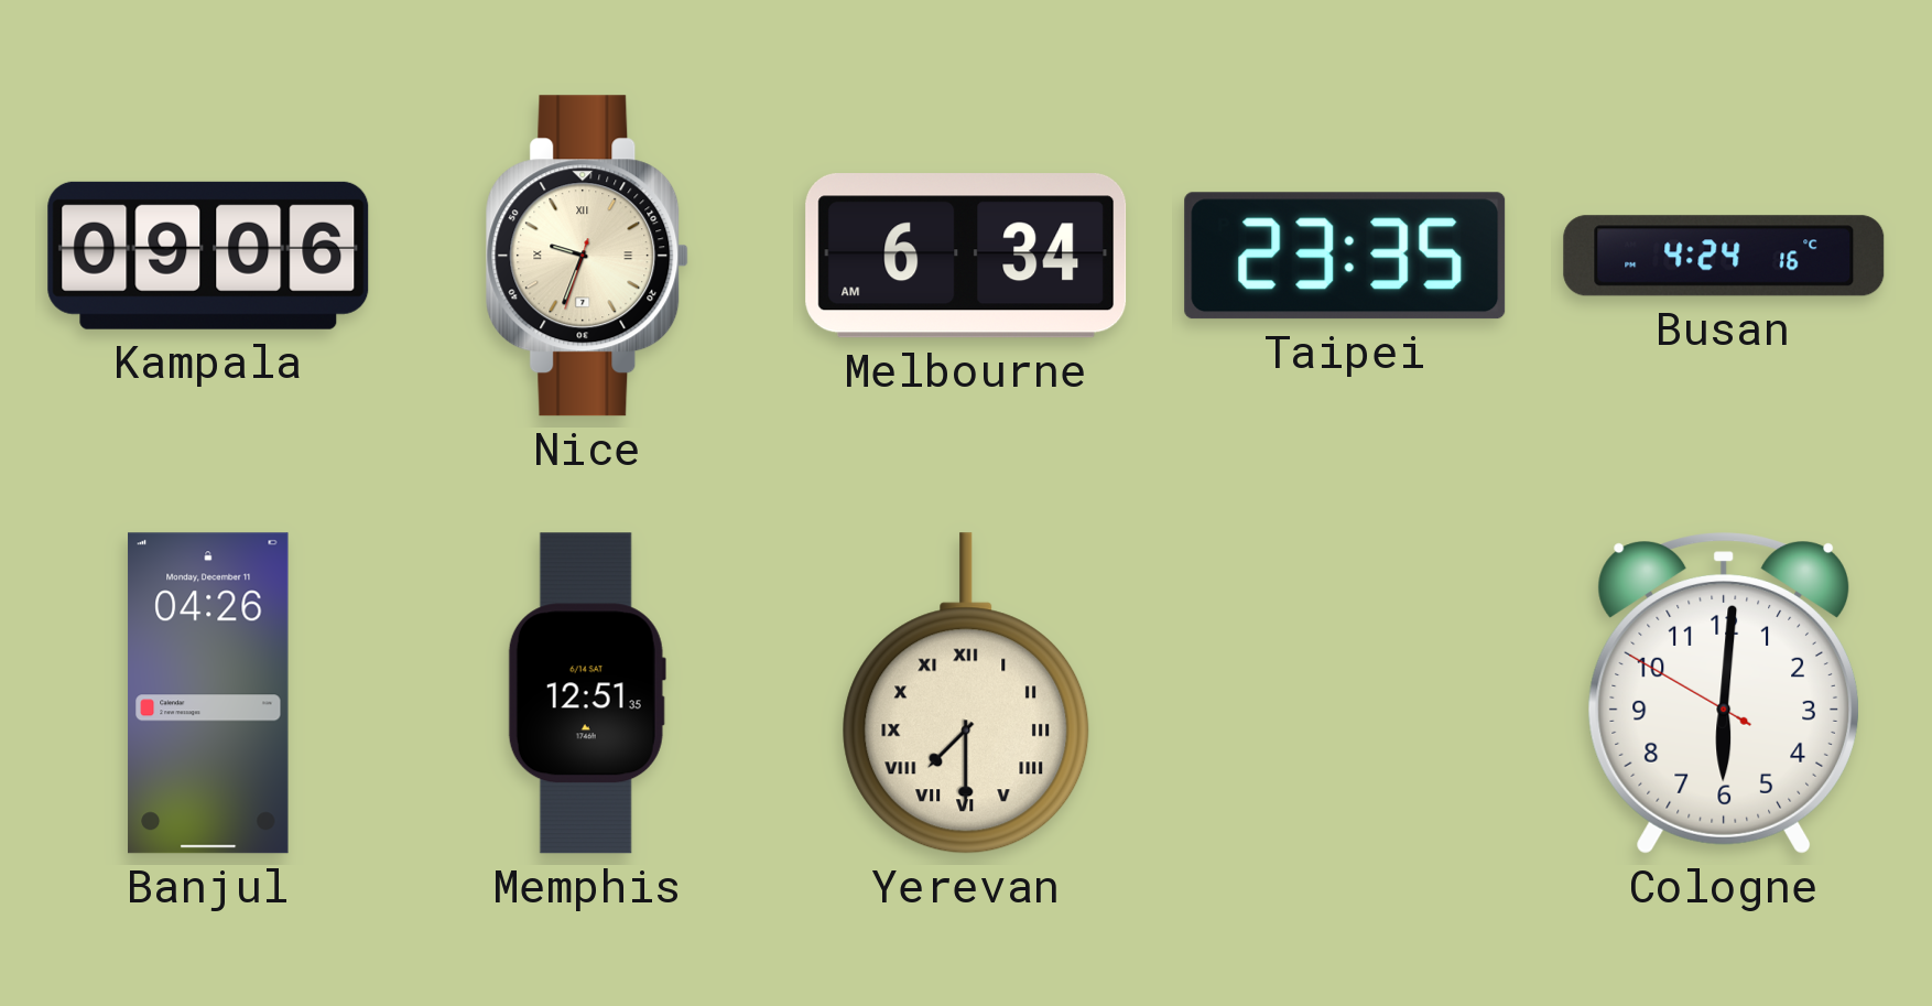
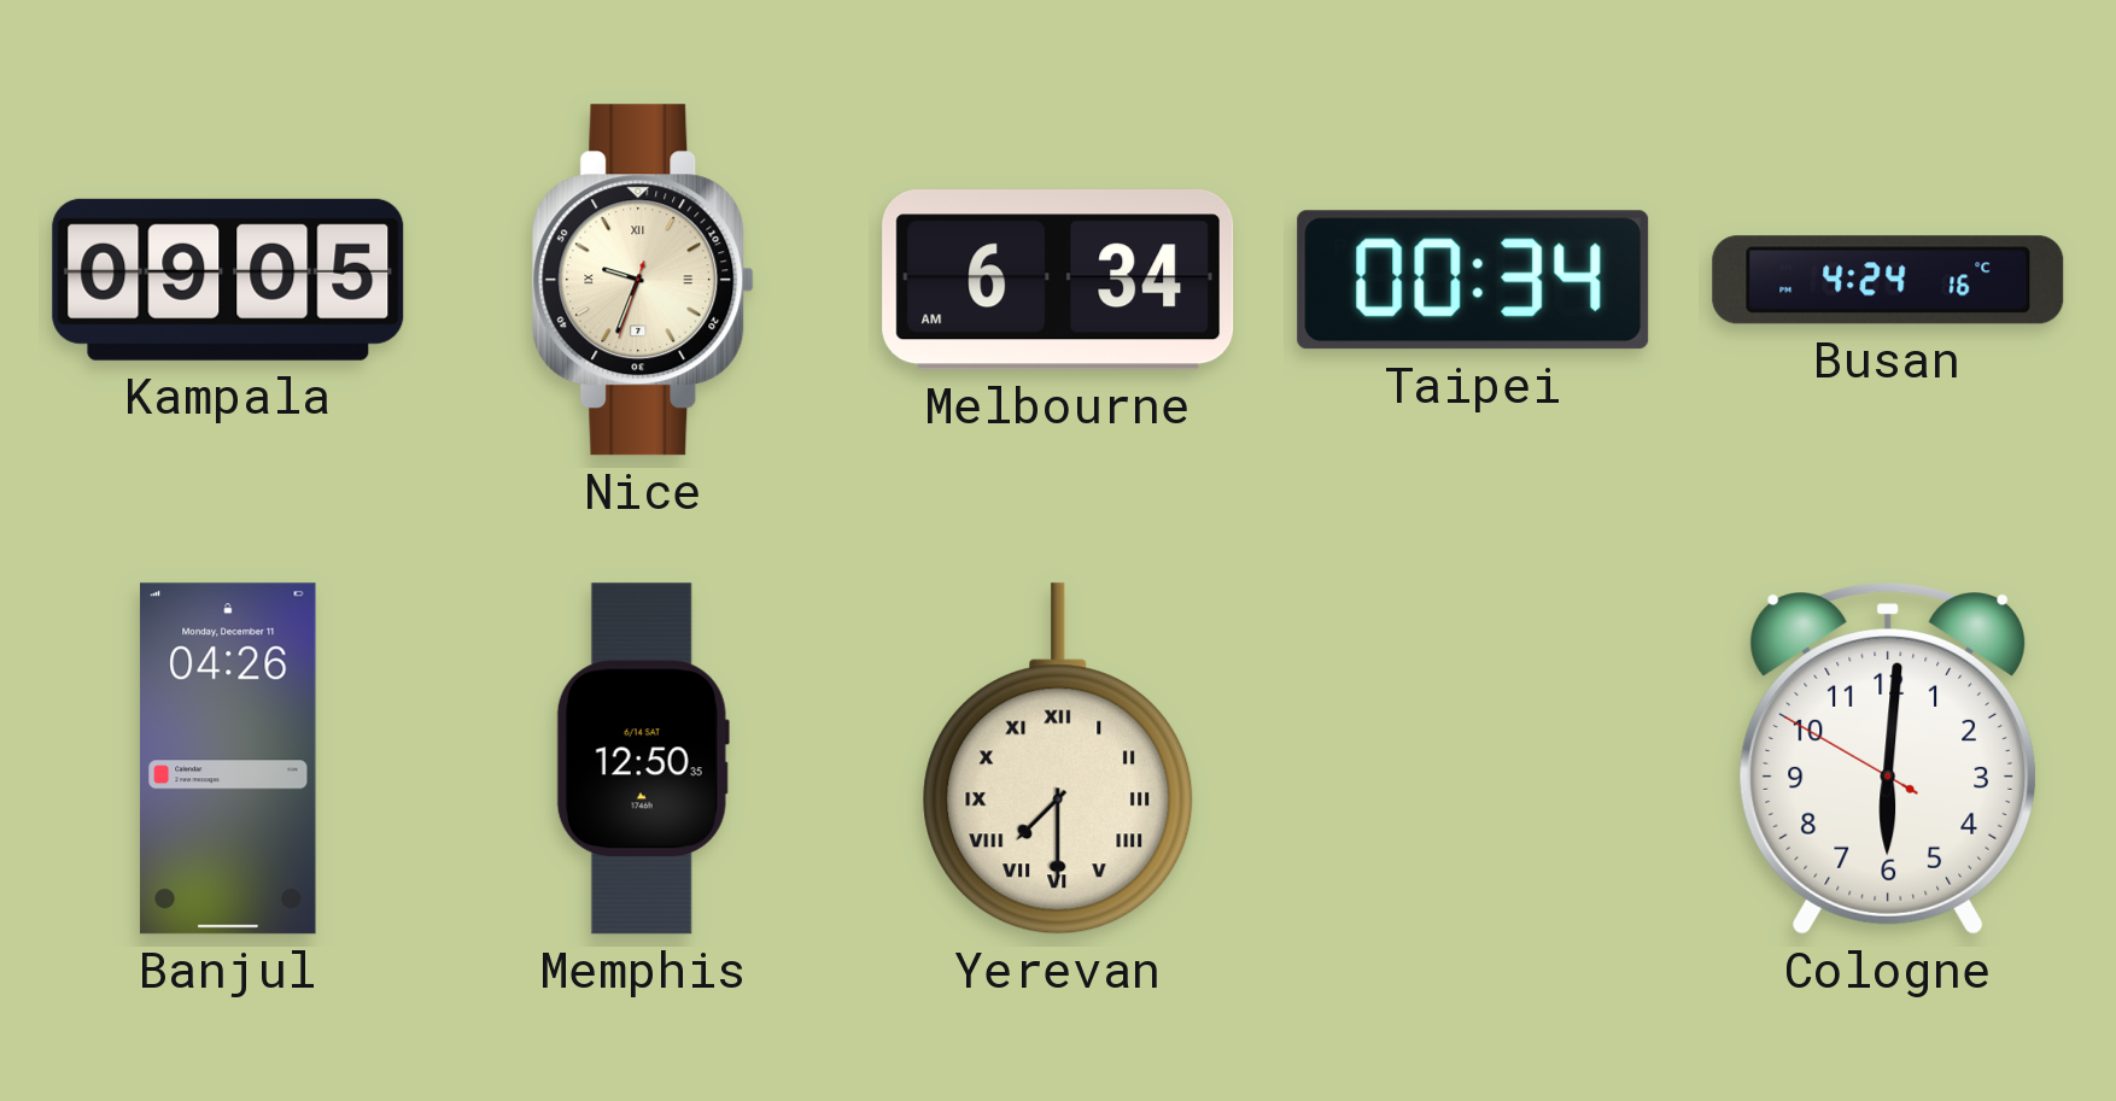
Kampala: 09:06 -> 09:05
Taipei: 23:35 -> 00:34
Memphis: 12:51 -> 12:50
